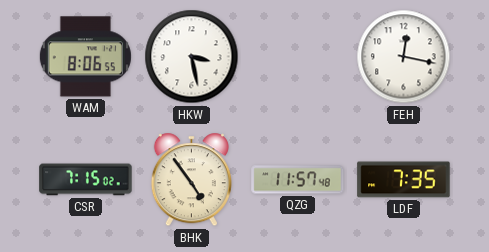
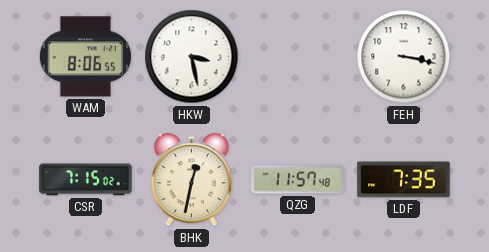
FEH: 12:17 -> 3:17
BHK: 4:54 -> 12:32
